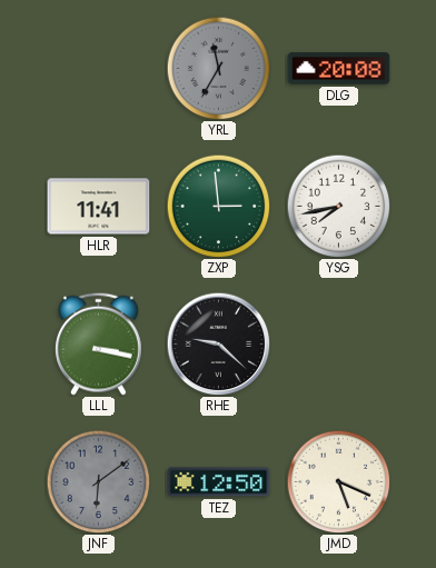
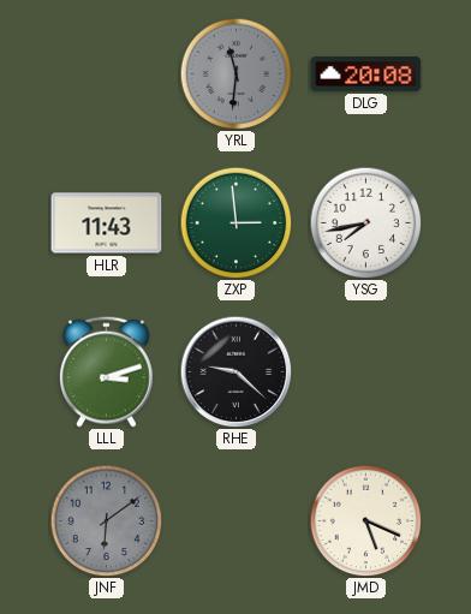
YRL: 11:35 -> 11:31
HLR: 11:41 -> 11:43
LLL: 3:17 -> 3:12
TEZ: 12:50 -> none
